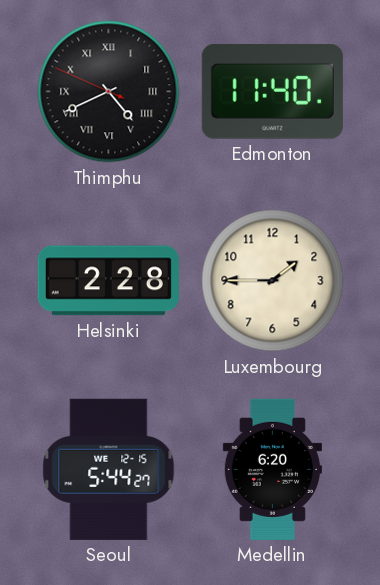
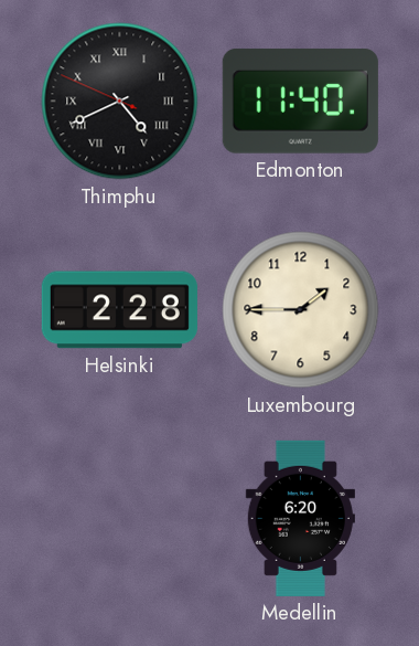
Seoul: 5:44 -> none
